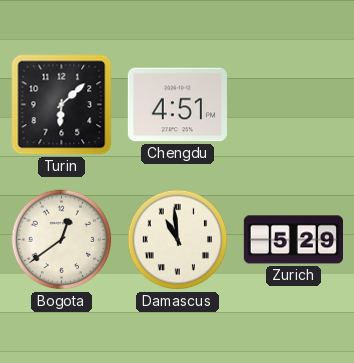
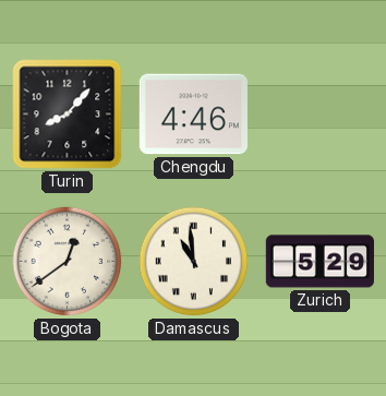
Turin: 6:08 -> 8:07
Chengdu: 4:51 -> 4:46
